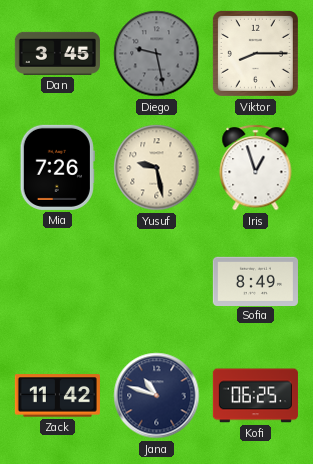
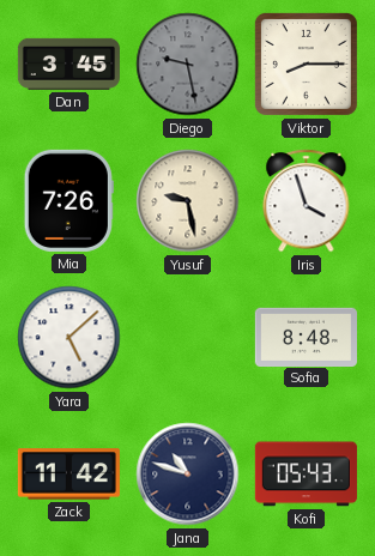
Iris: 12:57 -> 3:57
Yara: none -> 5:08
Sofia: 8:49 -> 8:48
Kofi: 06:25 -> 05:43
